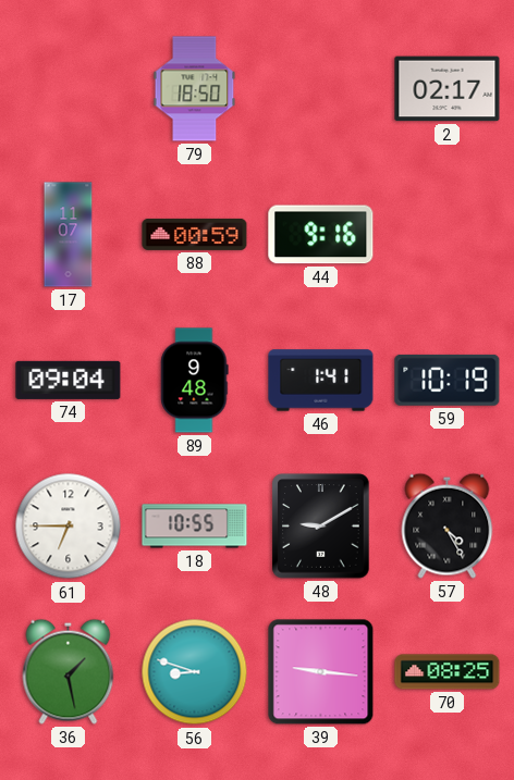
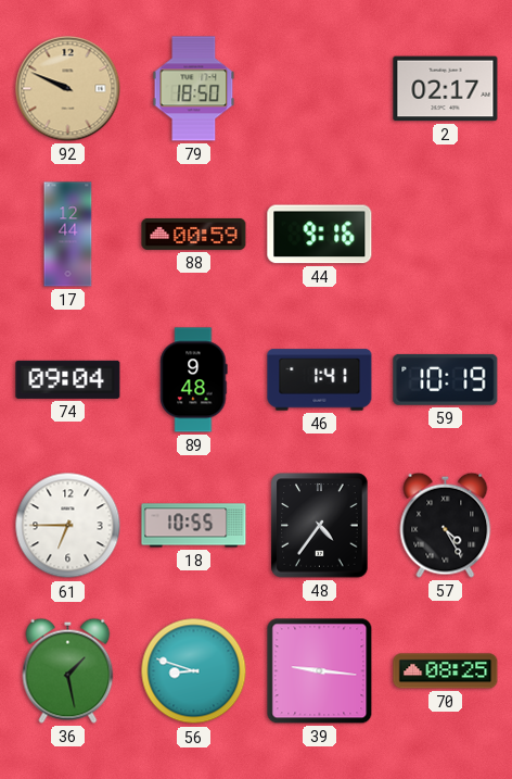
92: none -> 9:49
17: 11:07 -> 12:44
48: 9:10 -> 4:36
